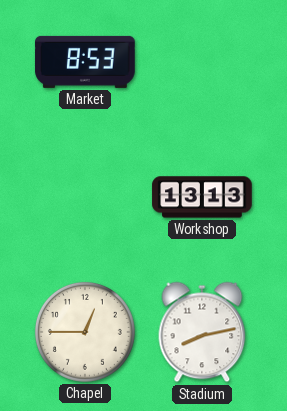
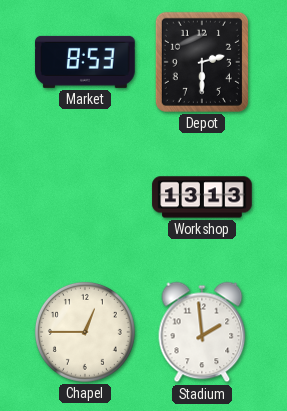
Depot: none -> 2:30
Stadium: 8:13 -> 1:59
